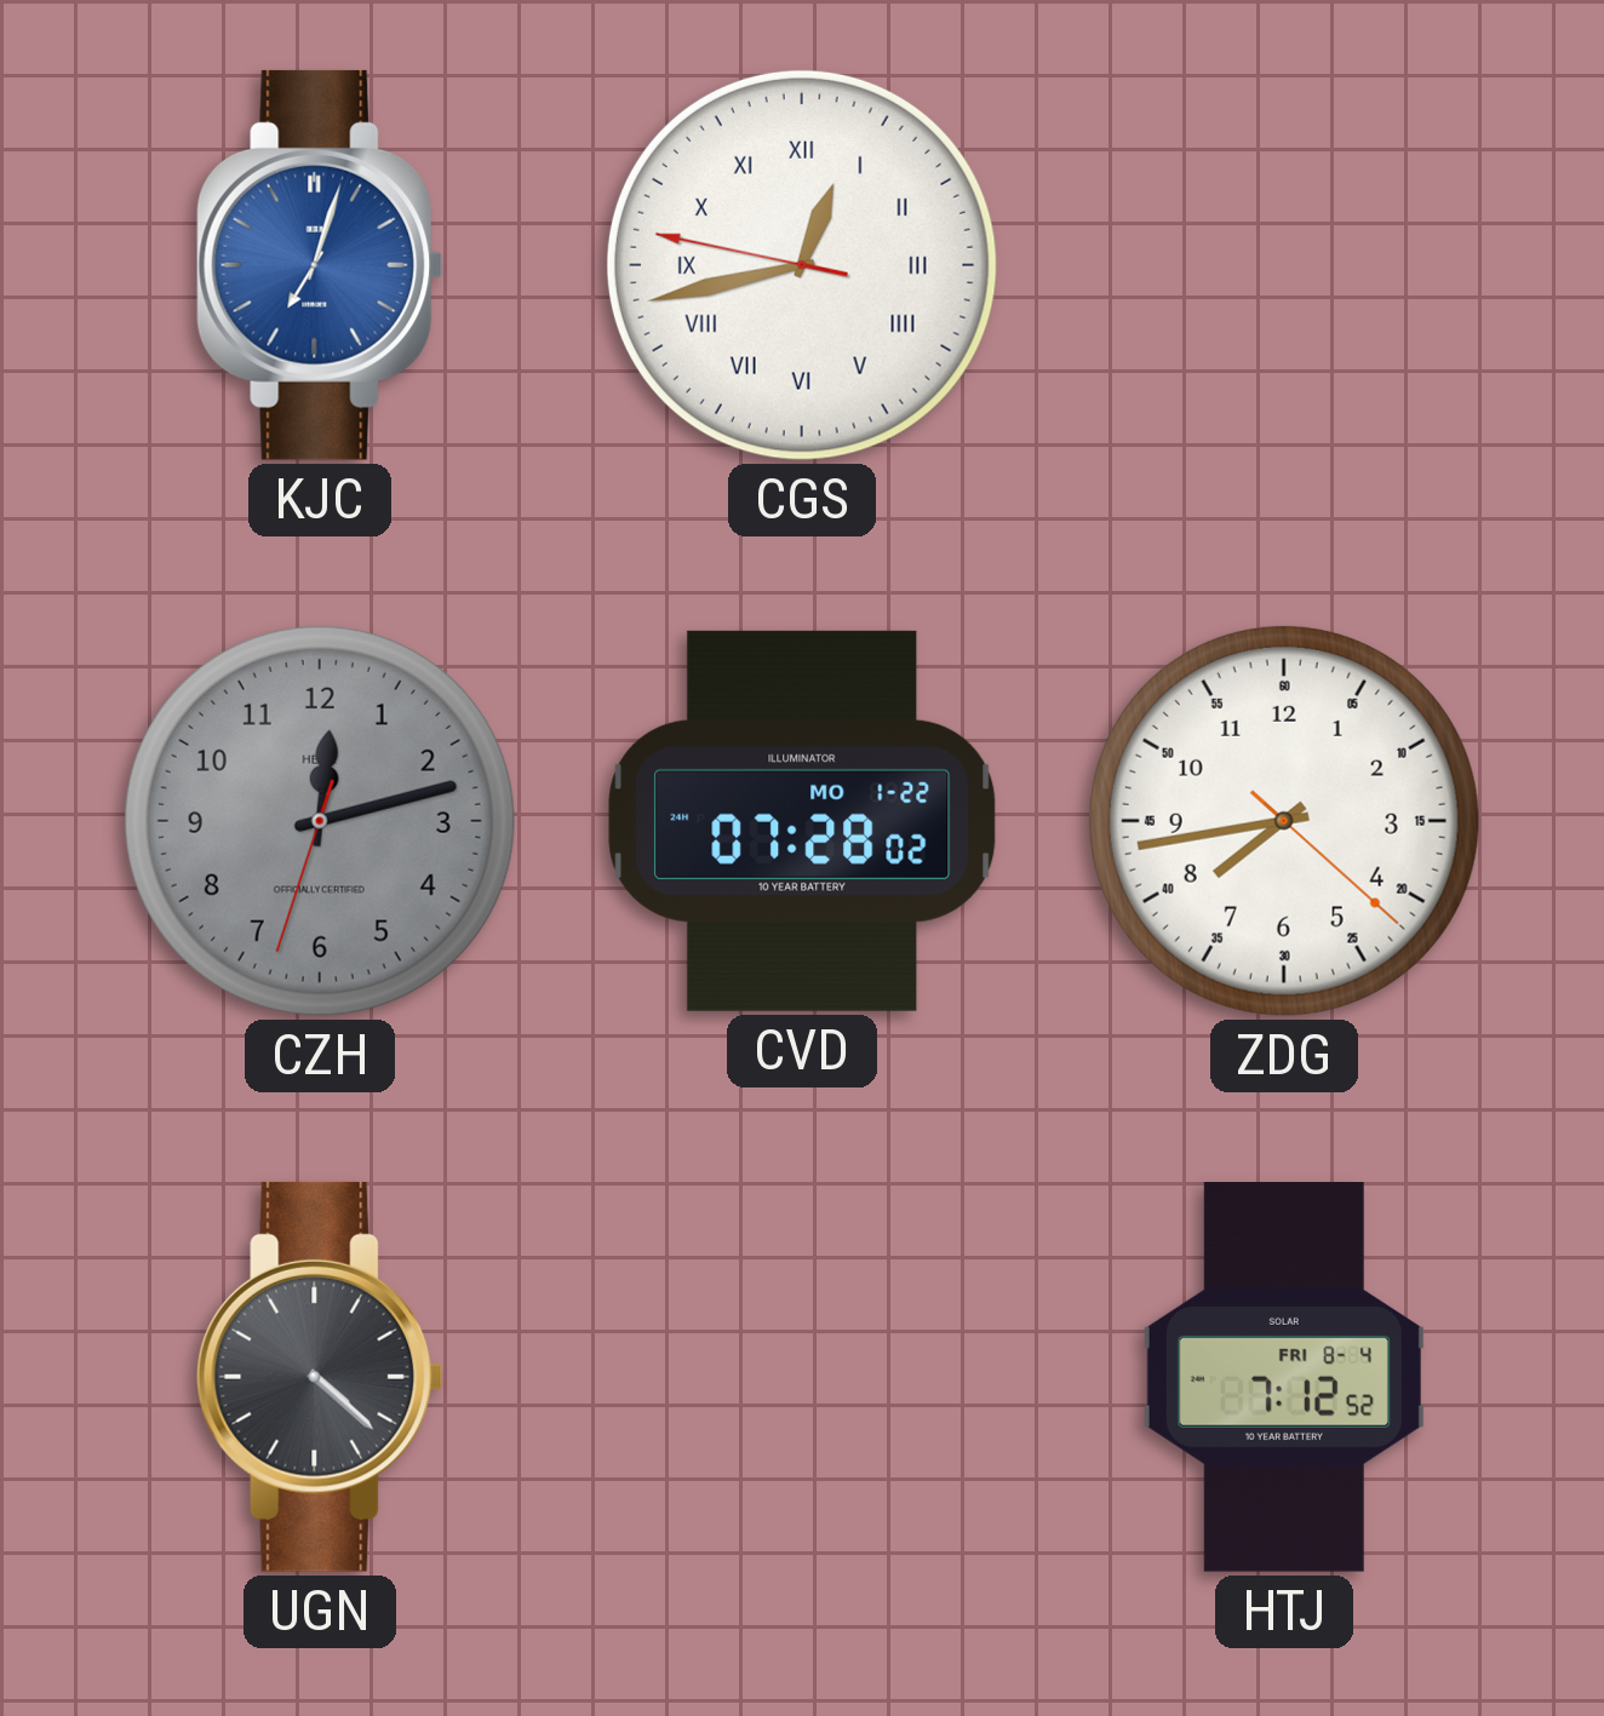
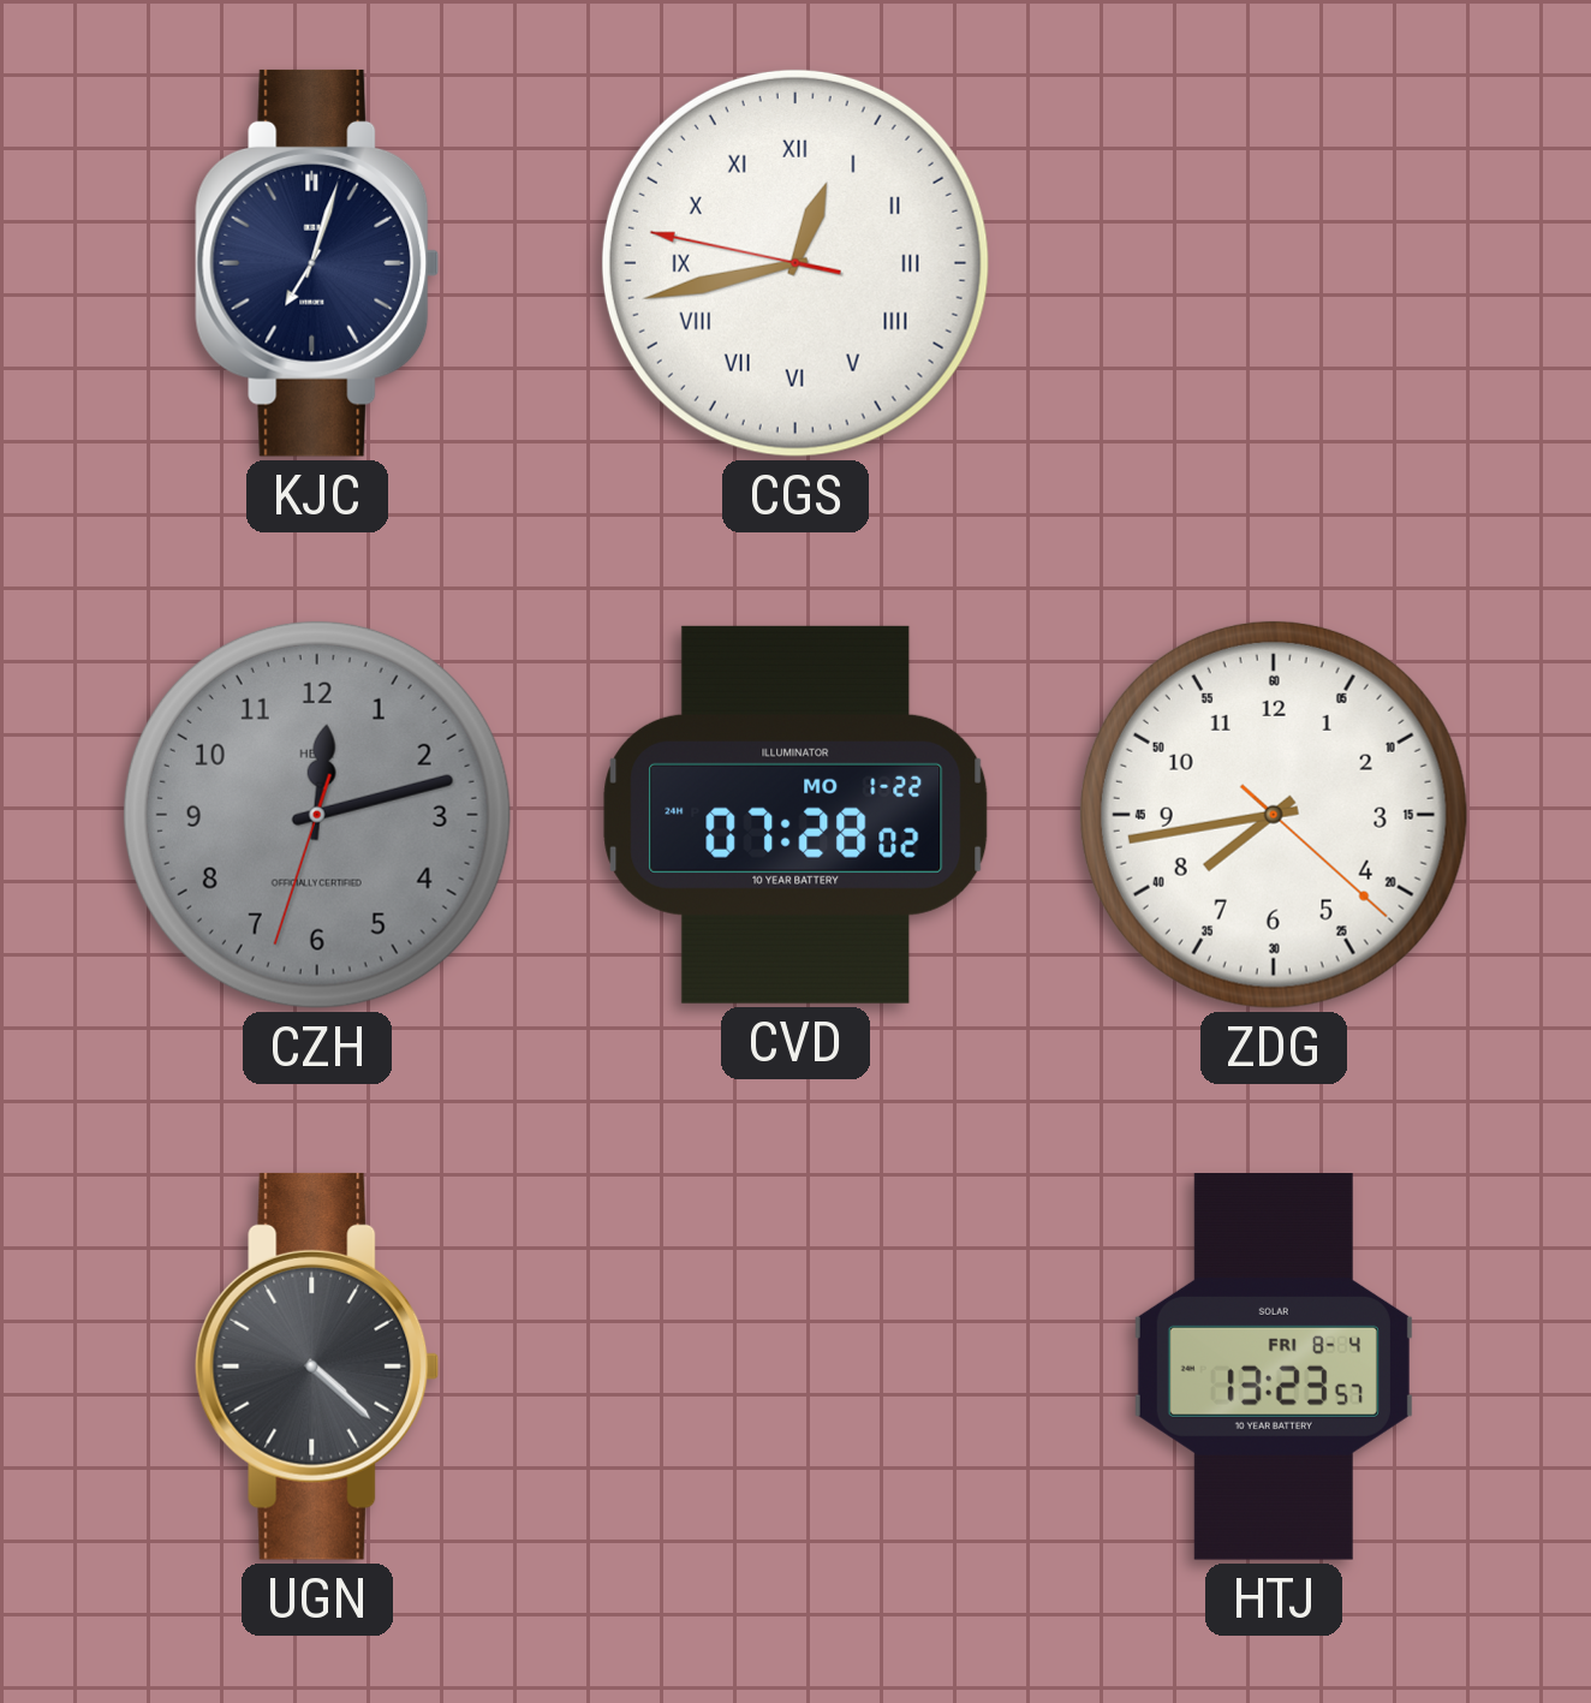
KJC dial: blue -> navy
HTJ: 7:12 -> 13:23
